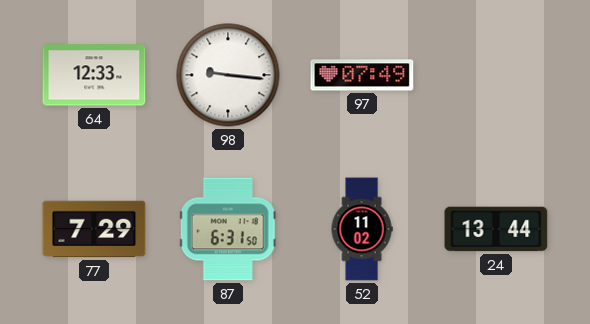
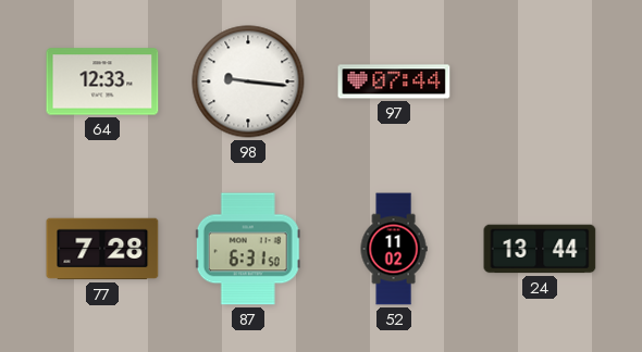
97: 07:49 -> 07:44
77: 7:29 -> 7:28
